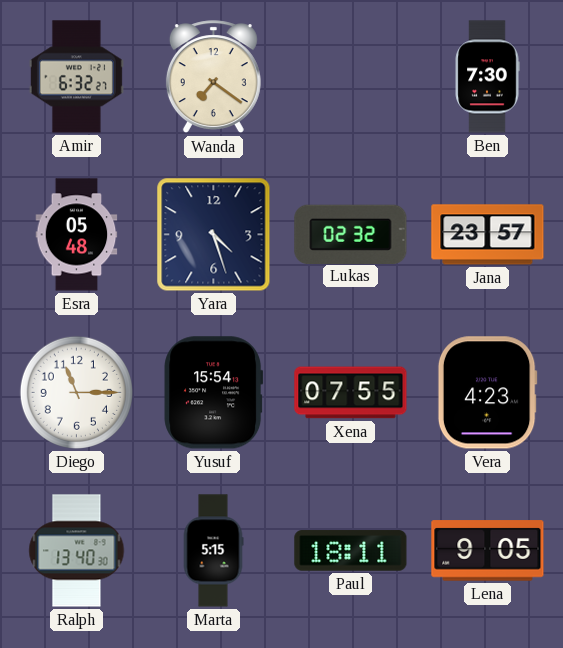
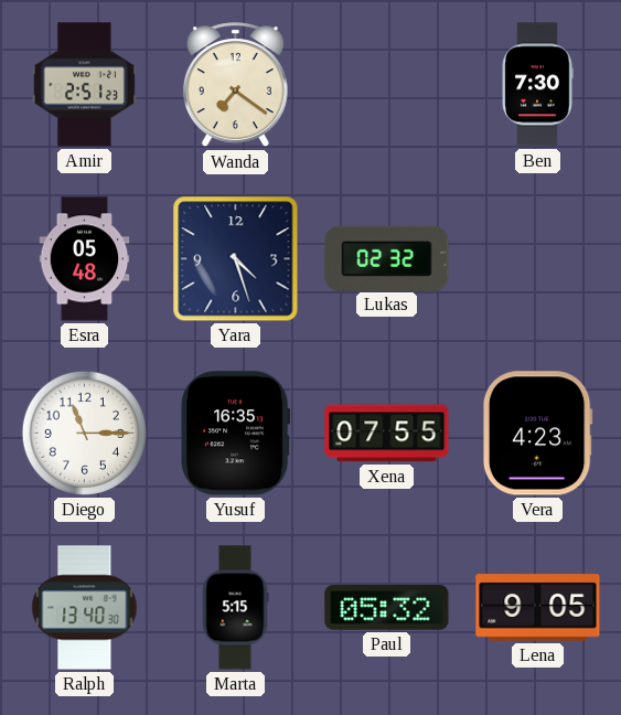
Amir: 6:32 -> 2:51
Jana: 23:57 -> none
Yusuf: 15:54 -> 16:35
Paul: 18:11 -> 05:32
